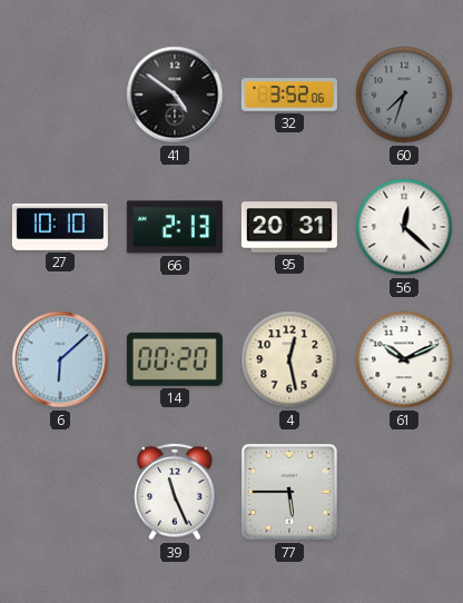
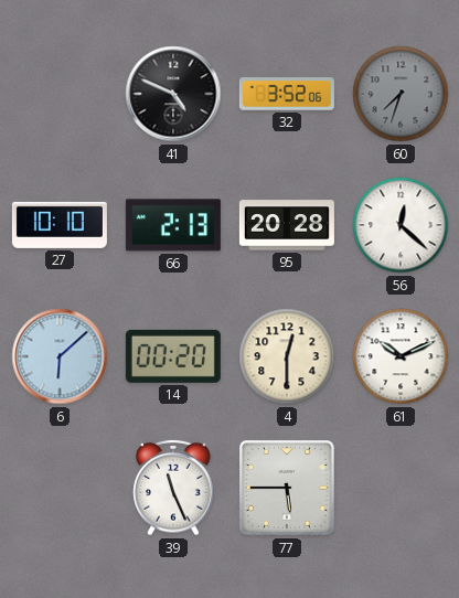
41: 4:51 -> 4:49
95: 20:31 -> 20:28
4: 12:28 -> 12:30
